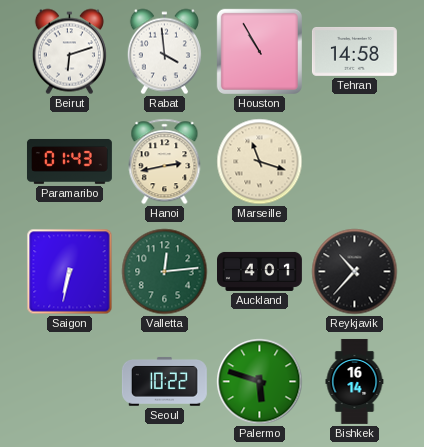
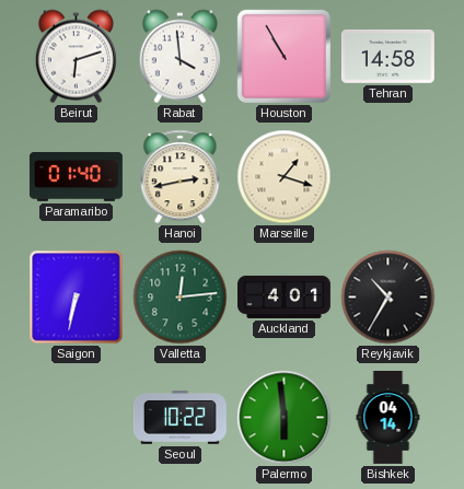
Paramaribo: 01:43 -> 01:40
Marseille: 11:18 -> 1:18
Reykjavik: 10:37 -> 10:35
Palermo: 5:48 -> 5:59
Bishkek: 16:14 -> 04:14
